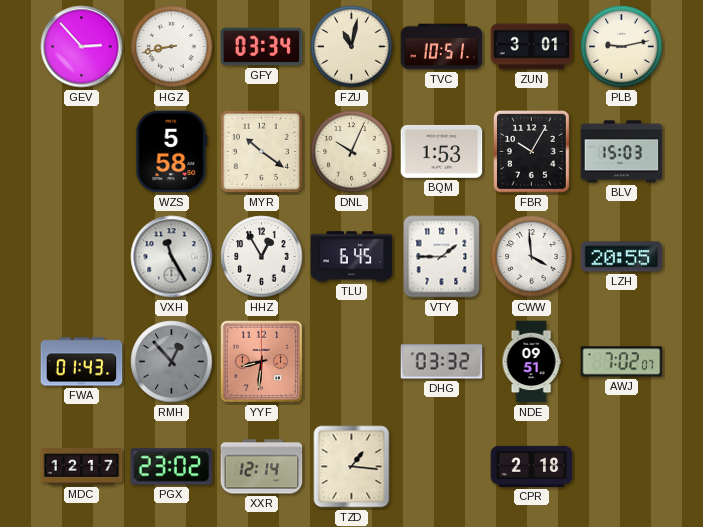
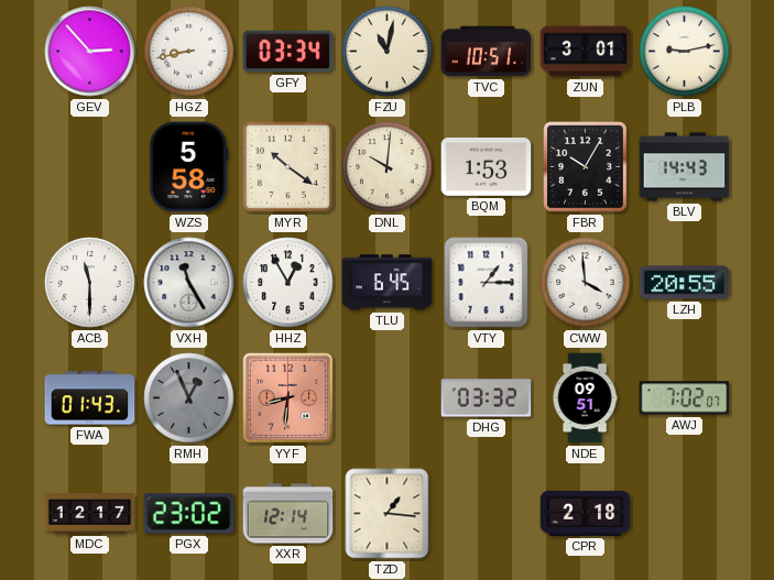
DNL: 10:04 -> 10:01
BLV: 15:03 -> 14:43
ACB: none -> 11:30
VTY: 1:45 -> 1:15
RMH: 12:53 -> 12:56
